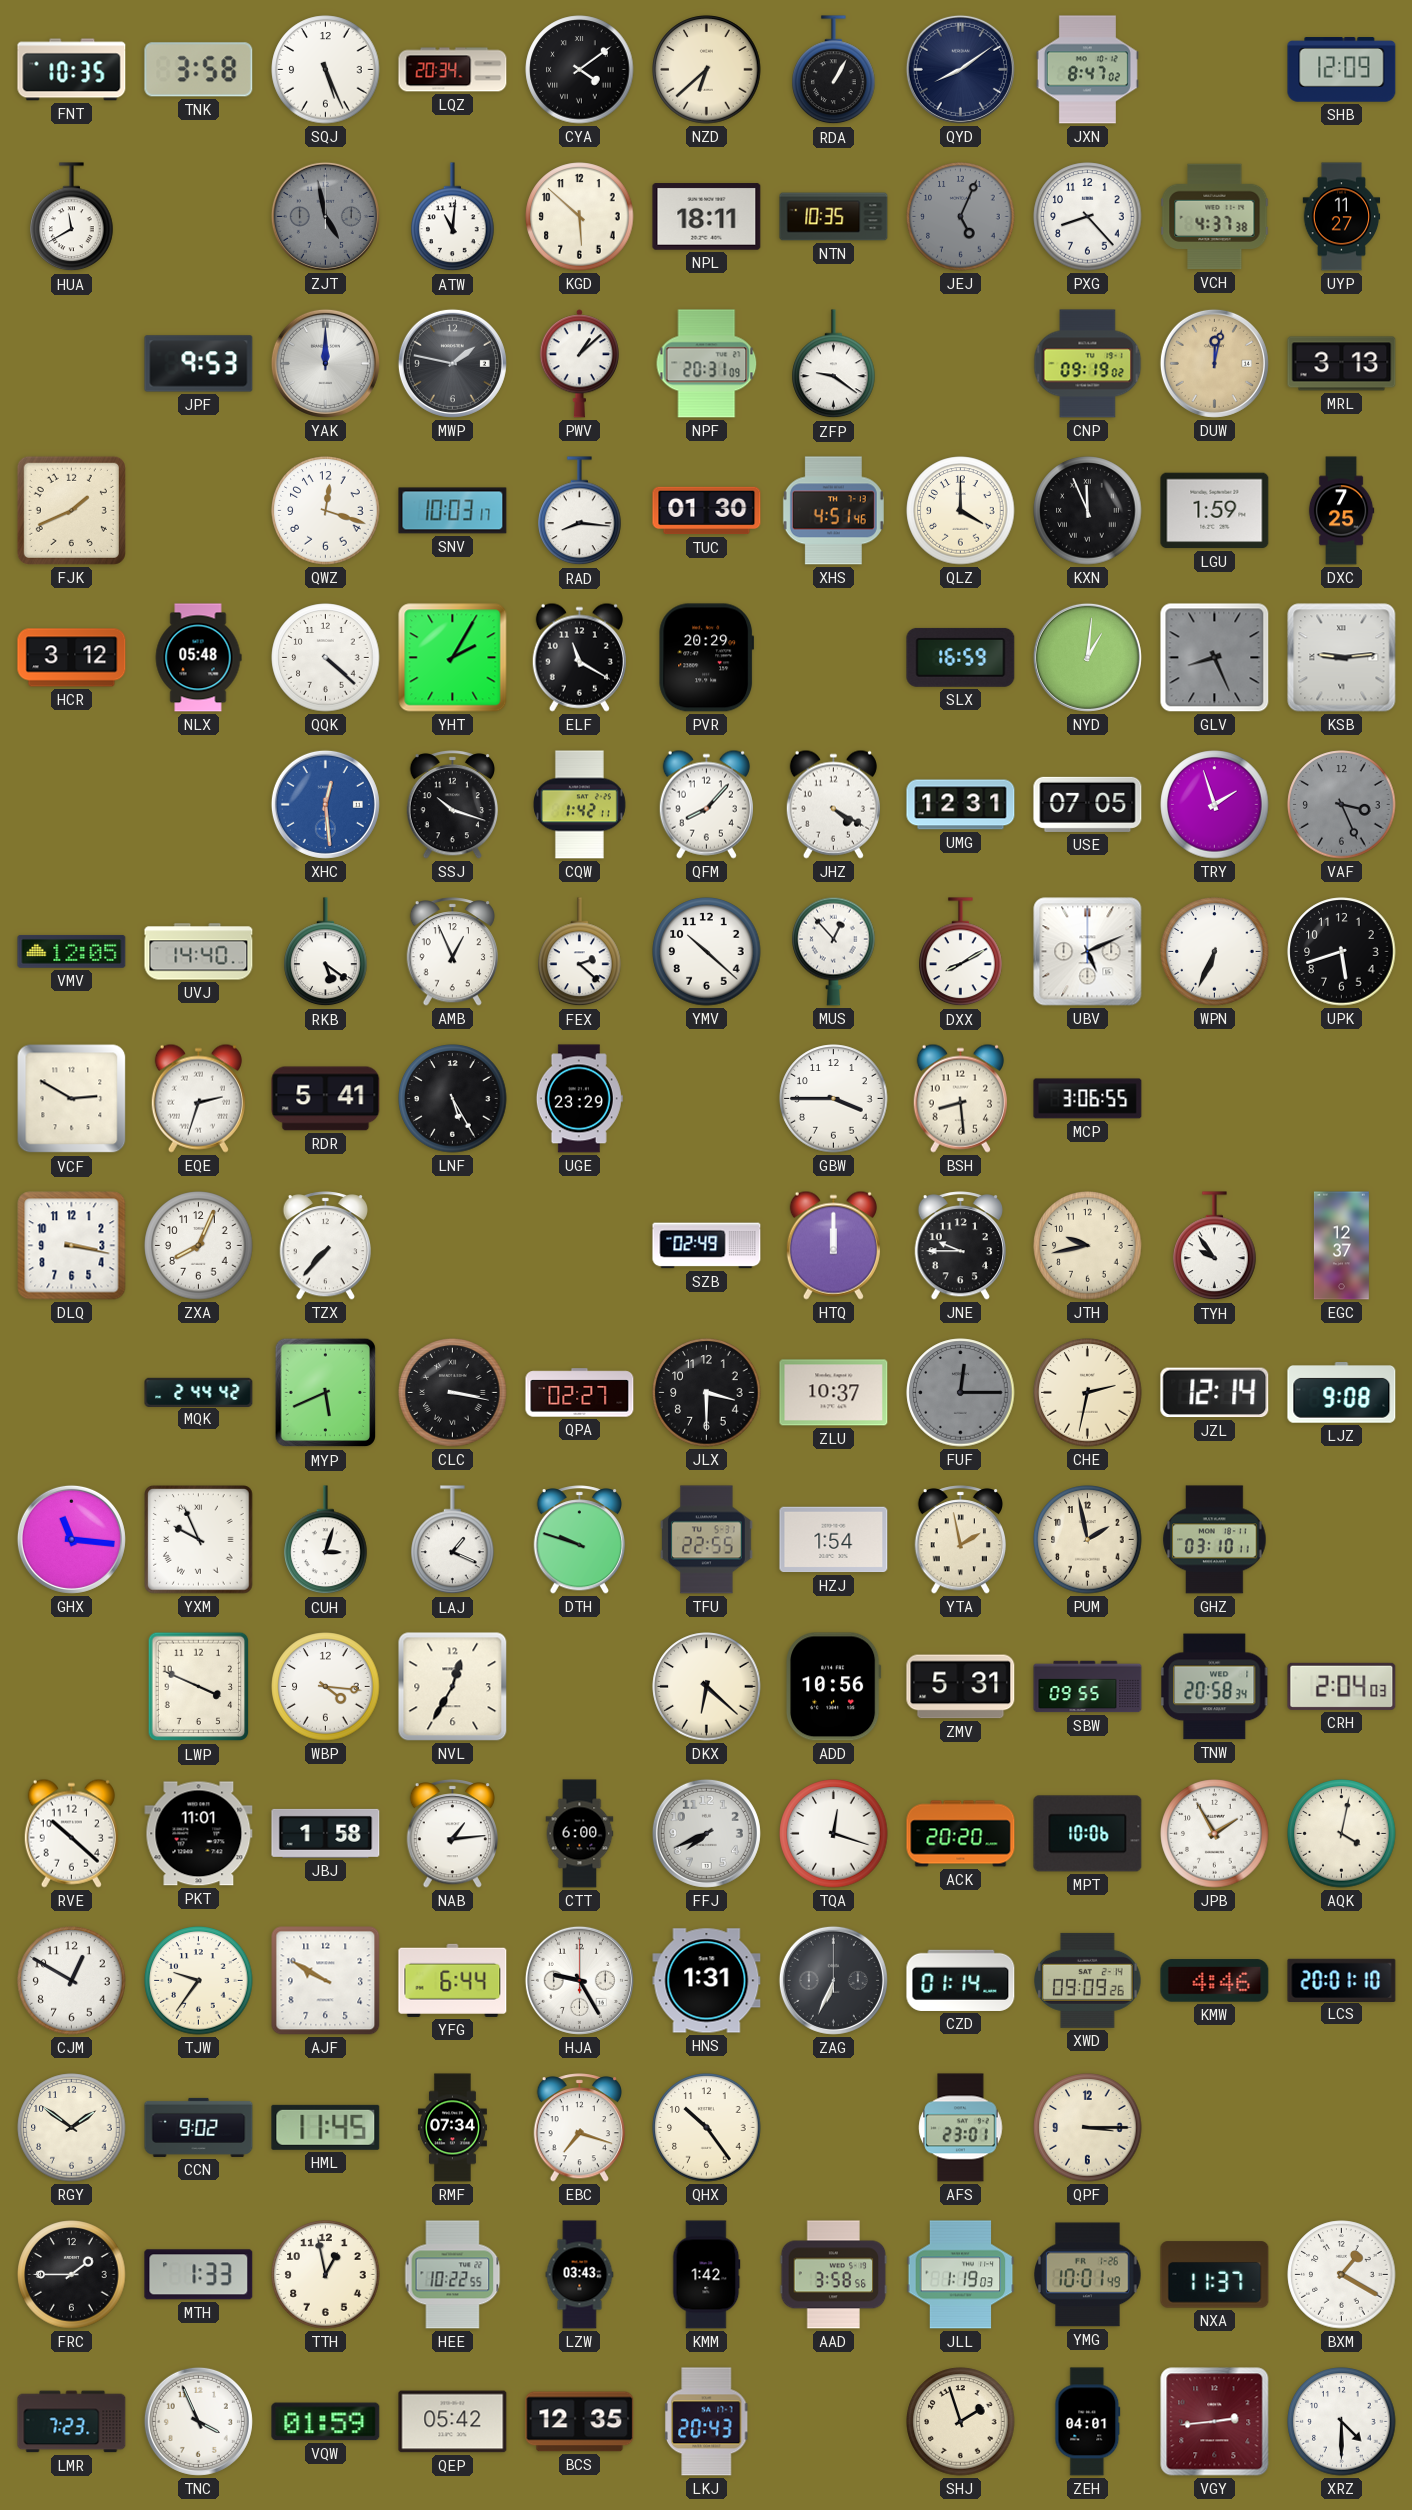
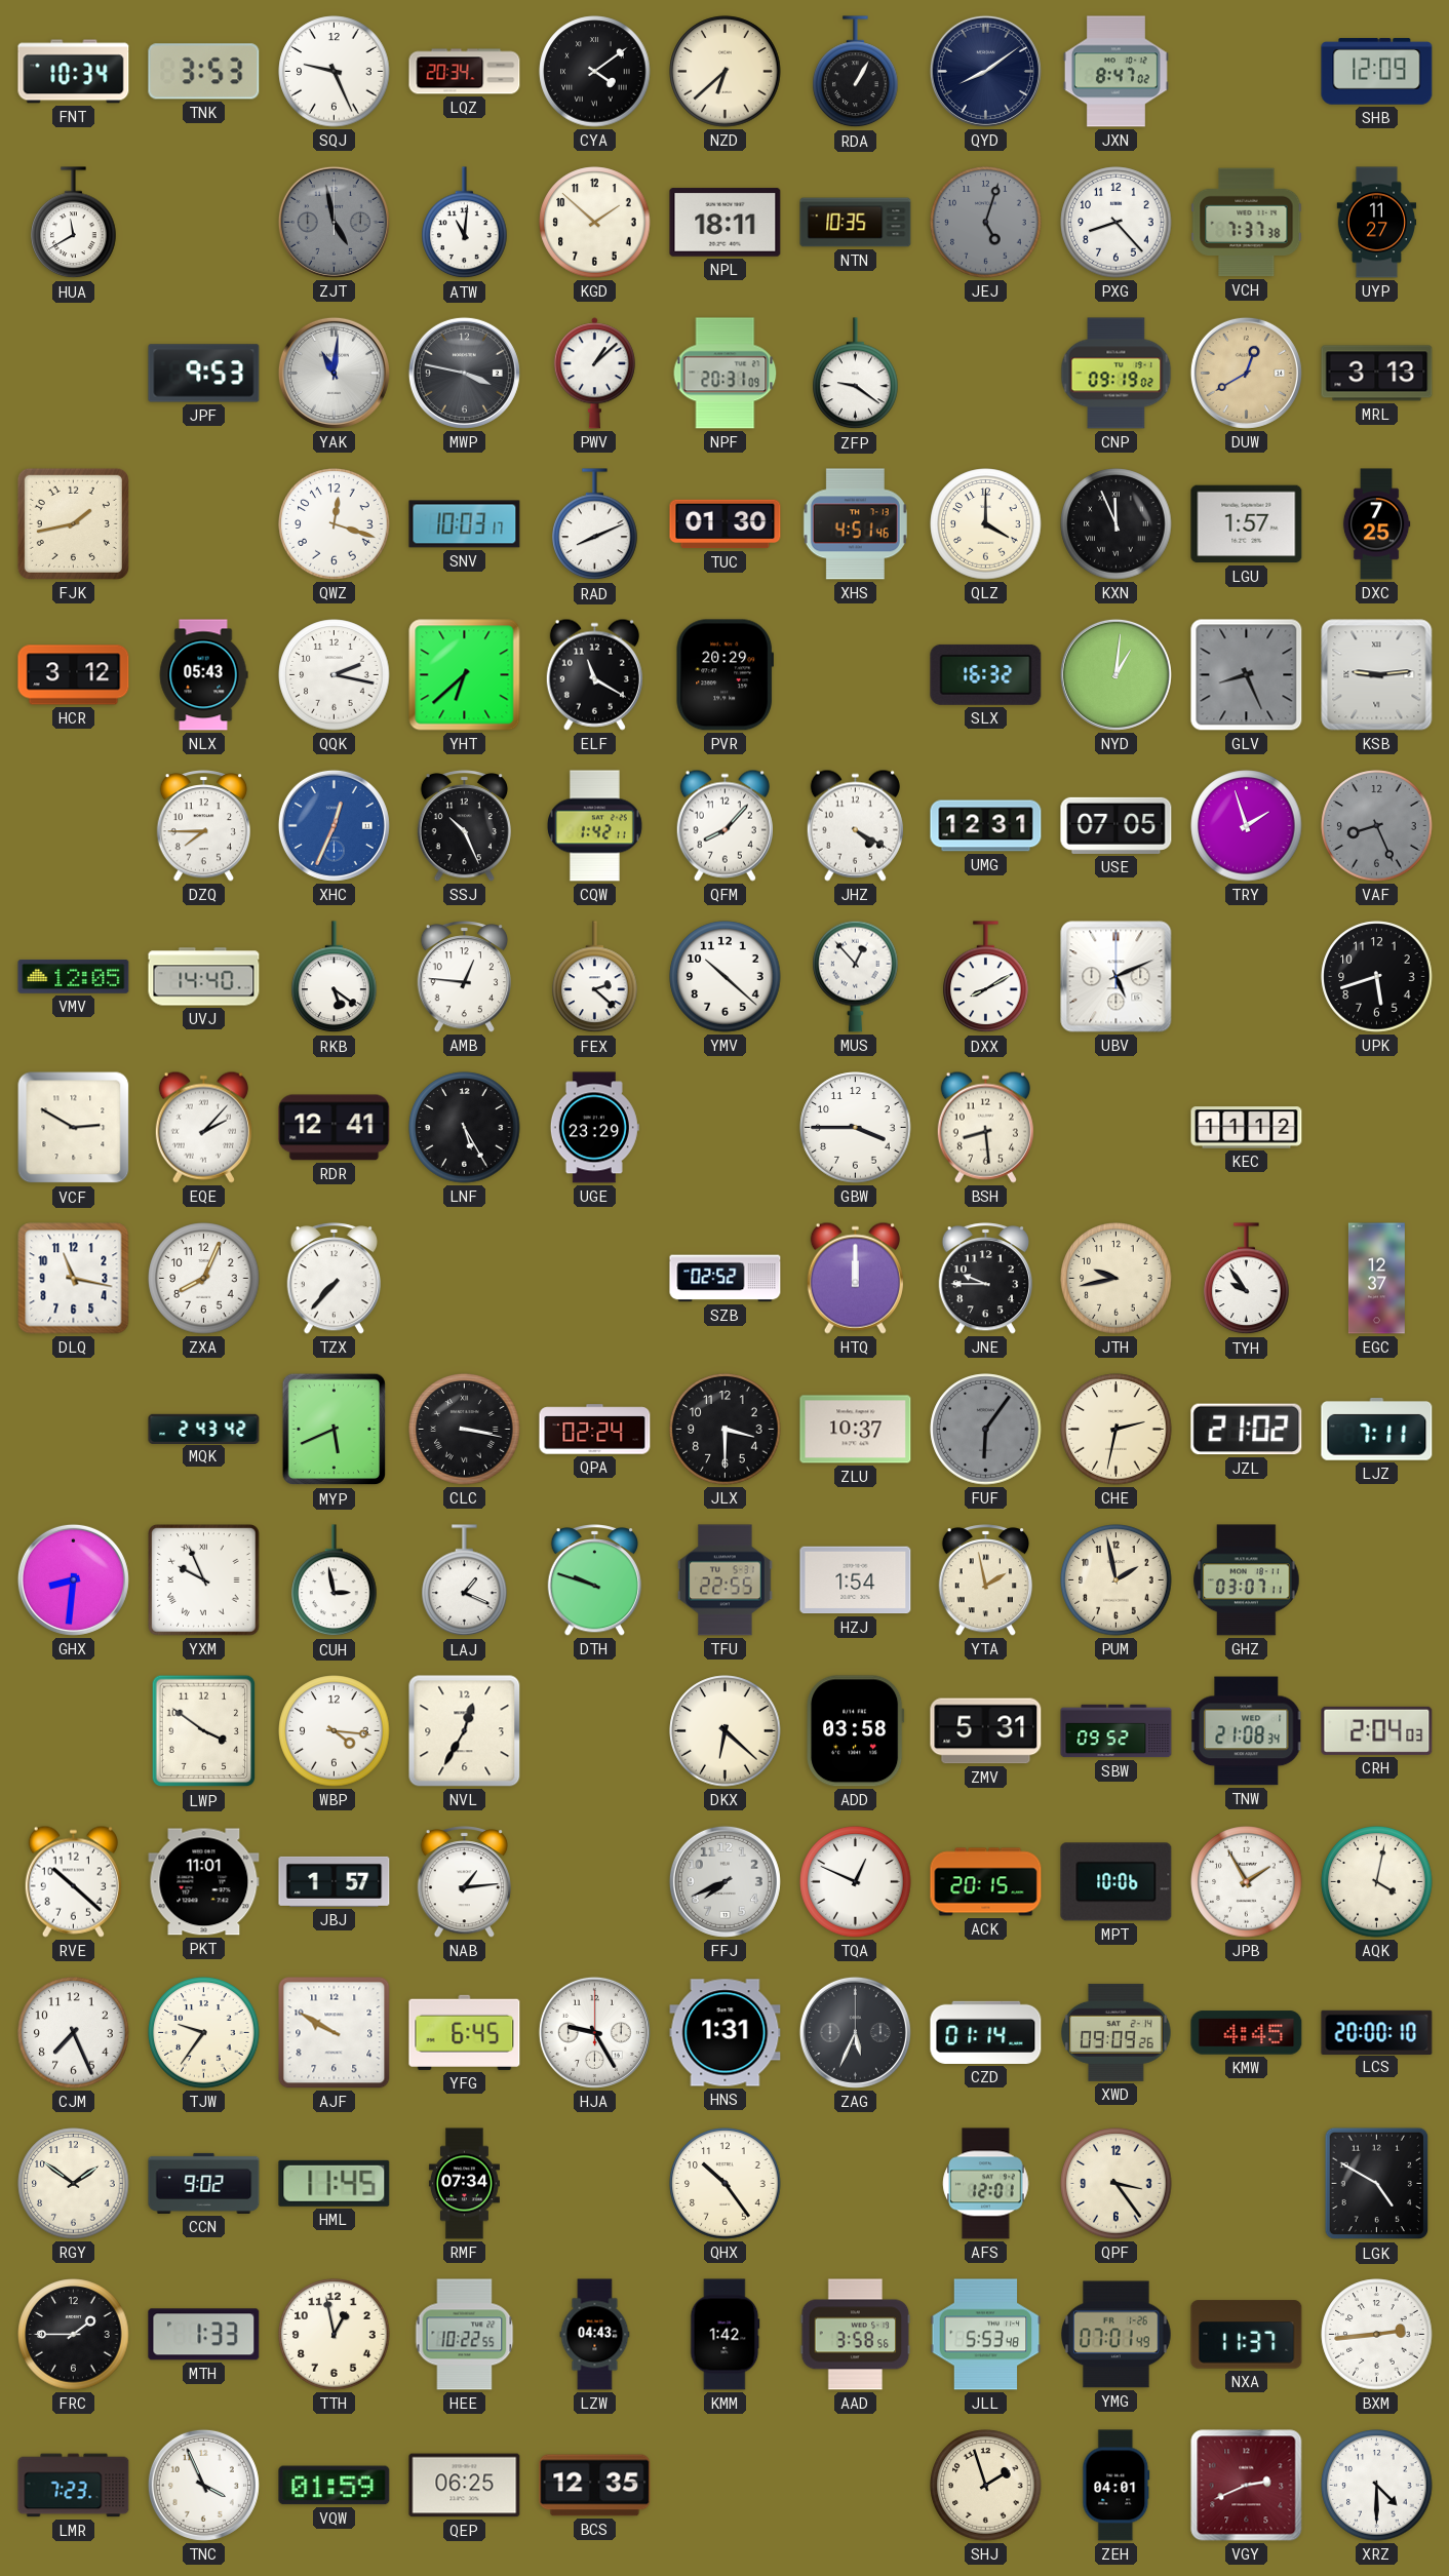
FNT: 10:35 -> 10:34
TNK: 3:58 -> 3:53
SQJ: 5:26 -> 9:26
KGD: 5:52 -> 1:52
JEJ: 5:04 -> 5:03
VCH: 4:37 -> 7:37
YAK: 12:00 -> 11:01
MWP: 1:47 -> 3:47
DUW: 12:02 -> 12:40
FJK: 1:41 -> 1:43
RAD: 8:16 -> 8:11
LGU: 1:59 -> 1:57
NLX: 05:48 -> 05:43
QQK: 4:22 -> 2:17
YHT: 2:05 -> 6:38
SLX: 16:59 -> 16:32
DZQ: none -> 7:45
XHC: 12:29 -> 12:34
SSJ: 10:18 -> 10:26
VAF: 3:26 -> 8:26
AMB: 12:56 -> 12:46
WPN: 6:34 -> none
EQE: 2:33 -> 2:07
RDR: 5:41 -> 12:41
MCP: 3:06 -> none
KEC: none -> 11:12
DLQ: 3:17 -> 11:17
SZB: 02:49 -> 02:52
MQK: 2:44 -> 2:43
QPA: 02:27 -> 02:24
FUF: 12:15 -> 6:06
JZL: 12:14 -> 21:02
LJZ: 9:08 -> 7:11
GHX: 11:16 -> 8:31
CUH: 3:03 -> 2:58
GHZ: 03:10 -> 03:07
LWP: 3:49 -> 3:51
ADD: 10:56 -> 03:58
SBW: 09:55 -> 09:52
TNW: 20:58 -> 21:08
JBJ: 1:58 -> 1:57
CTT: 6:00 -> none
TQA: 12:18 -> 12:49
ACK: 20:20 -> 20:15
CJM: 12:50 -> 7:26
YFG: 6:44 -> 6:45
ZAG: 6:34 -> 5:34
KMW: 4:46 -> 4:45
LCS: 20:01 -> 20:00
EBC: 7:18 -> none
AFS: 23:01 -> 12:01
QPF: 3:15 -> 3:24
LGK: none -> 4:50
LZW: 03:43 -> 04:43
JLL: 1:19 -> 5:53
YMG: 10:01 -> 07:01
BXM: 1:20 -> 2:44
QEP: 05:42 -> 06:25
LKJ: 20:43 -> none
VGY: 2:44 -> 2:41
